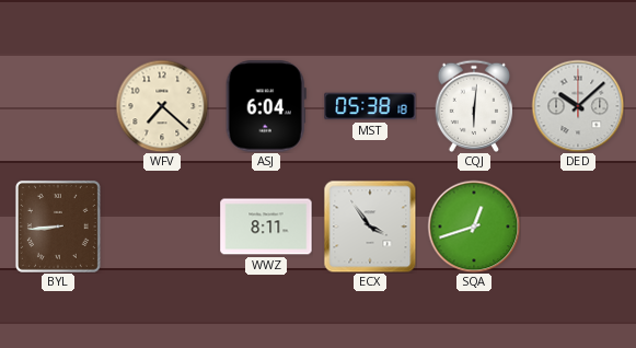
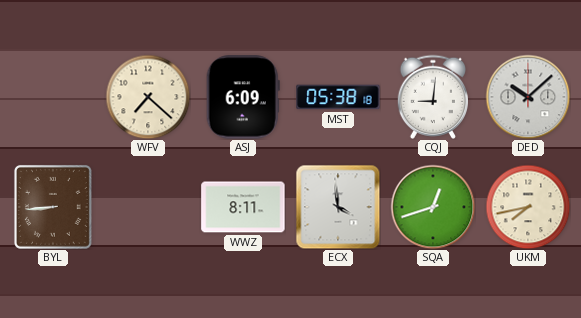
ASJ: 6:04 -> 6:09
CQJ: 6:01 -> 9:01
ECX: 3:54 -> 3:59
UKM: none -> 7:43
